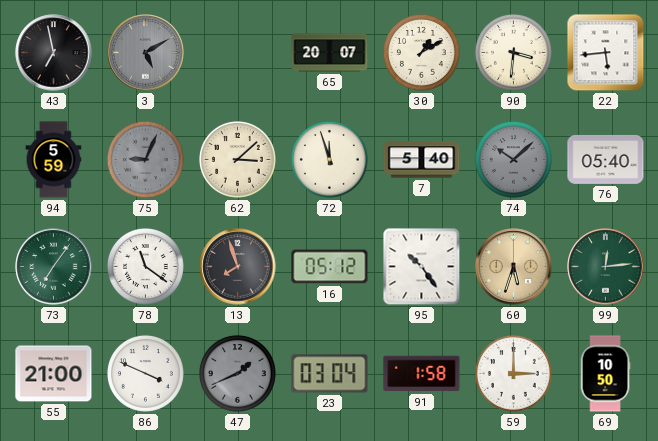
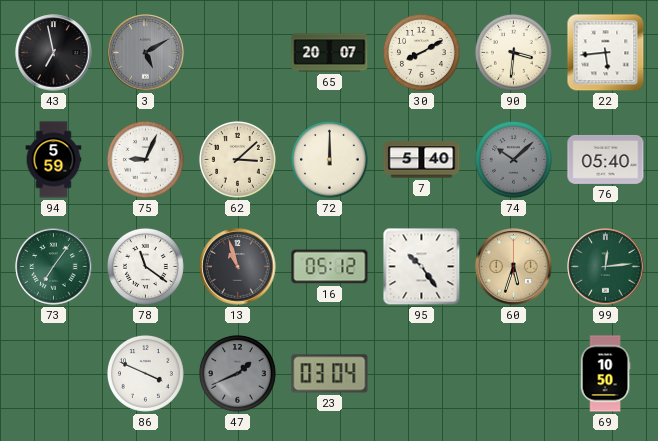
30: 1:10 -> 8:10
75 dial: grey -> white
72: 11:57 -> 12:00
13: 7:57 -> 10:57
55: 21:00 -> none
91: 1:58 -> none
59: 3:00 -> none
